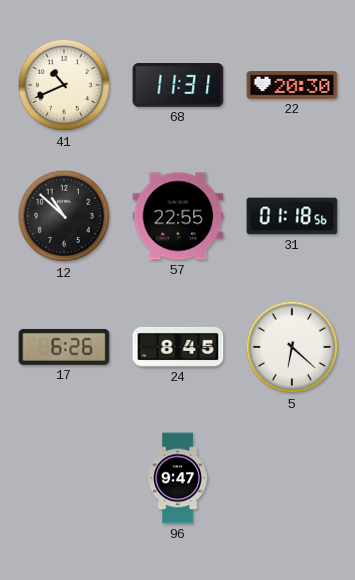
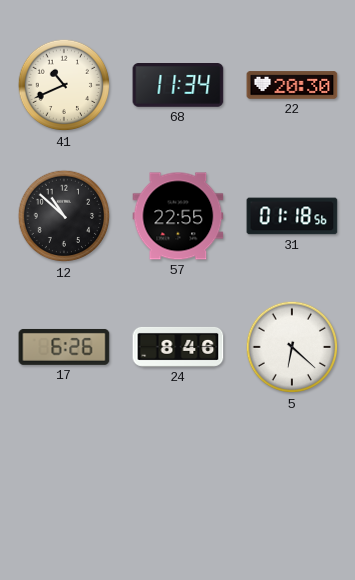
68: 11:31 -> 11:34
24: 8:45 -> 8:46
96: 9:47 -> none
